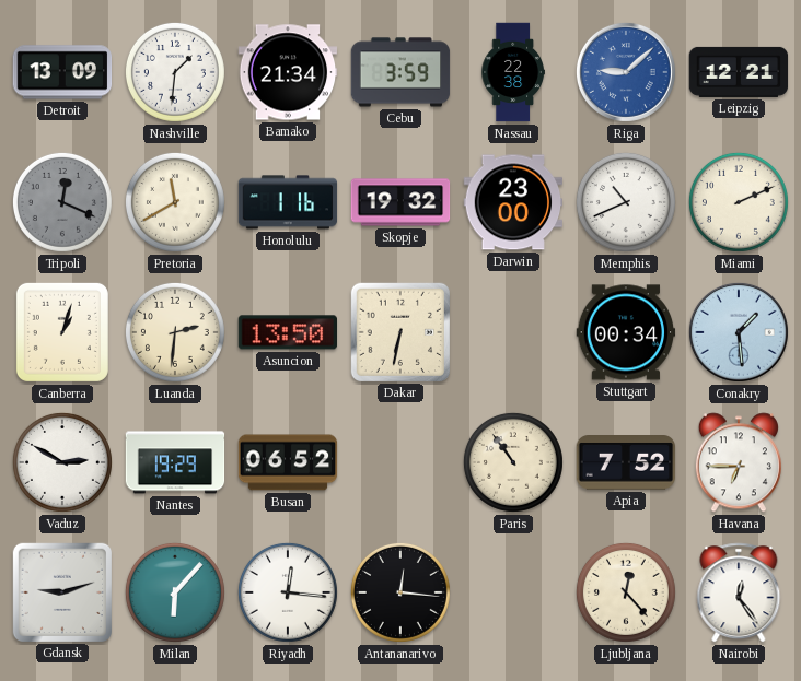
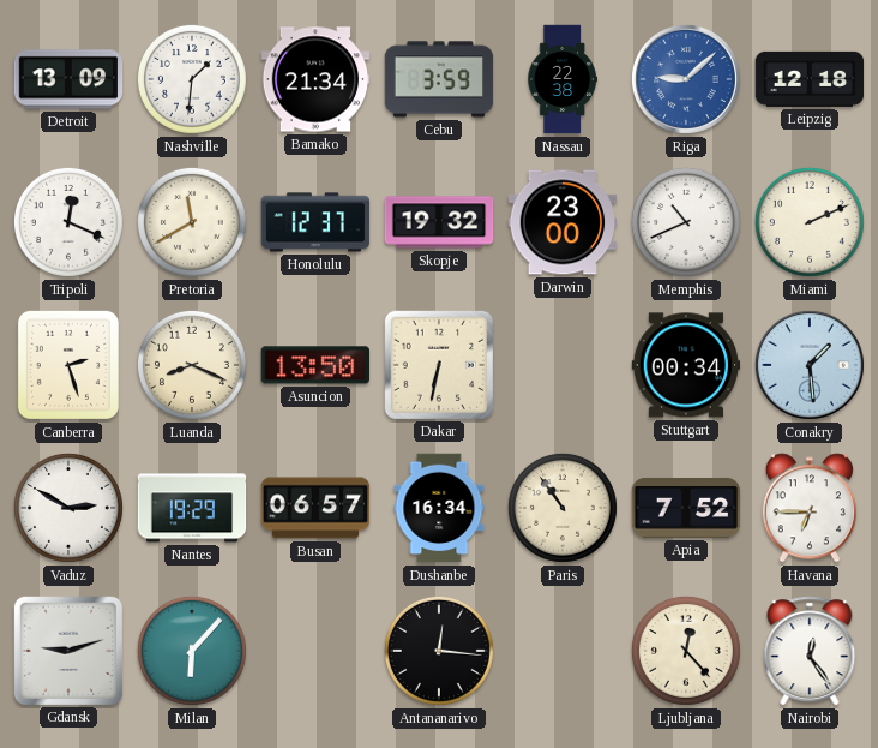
Leipzig: 12:21 -> 12:18
Tripoli dial: grey -> white
Honolulu: 1:16 -> 12:37
Canberra: 1:03 -> 2:27
Luanda: 2:31 -> 8:19
Busan: 06:52 -> 06:57
Dushanbe: none -> 16:34
Riyadh: 12:16 -> none
